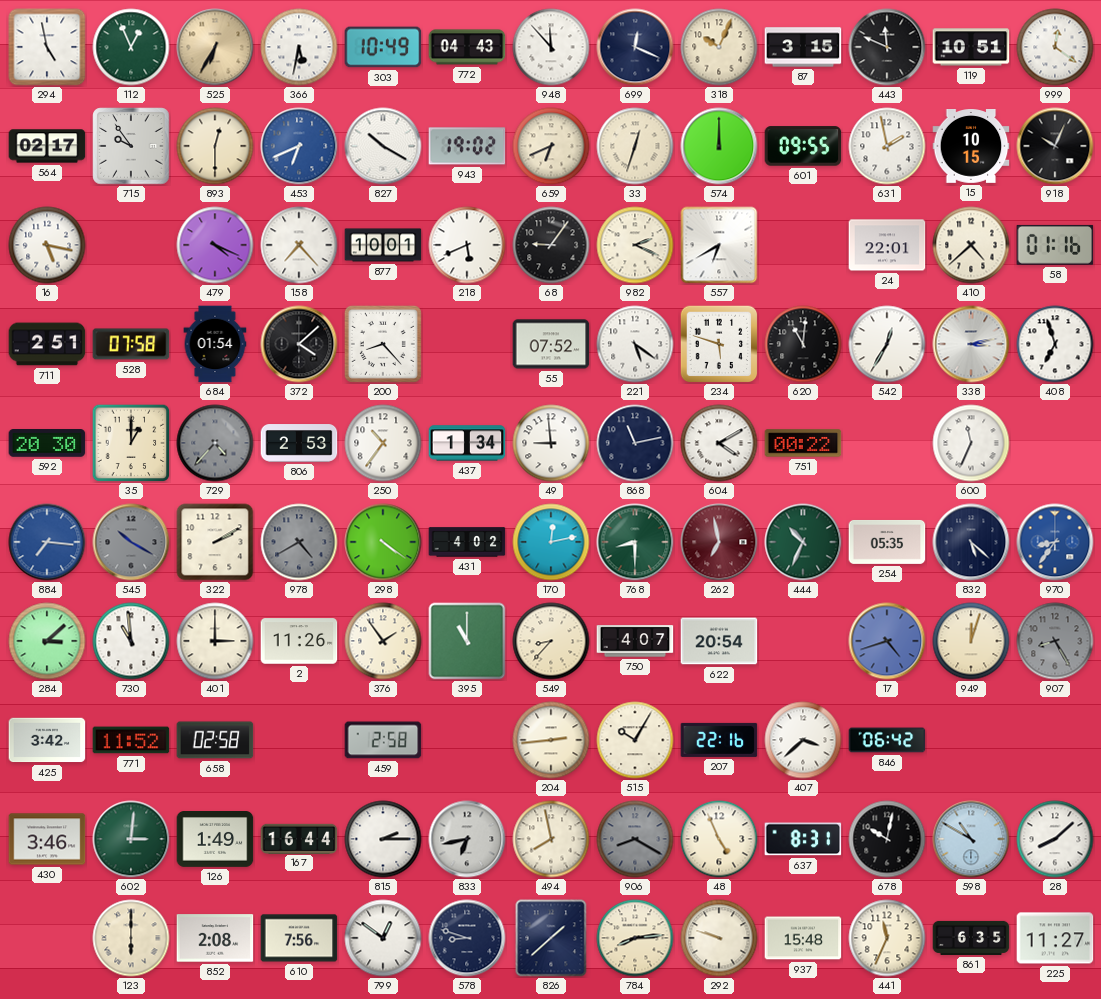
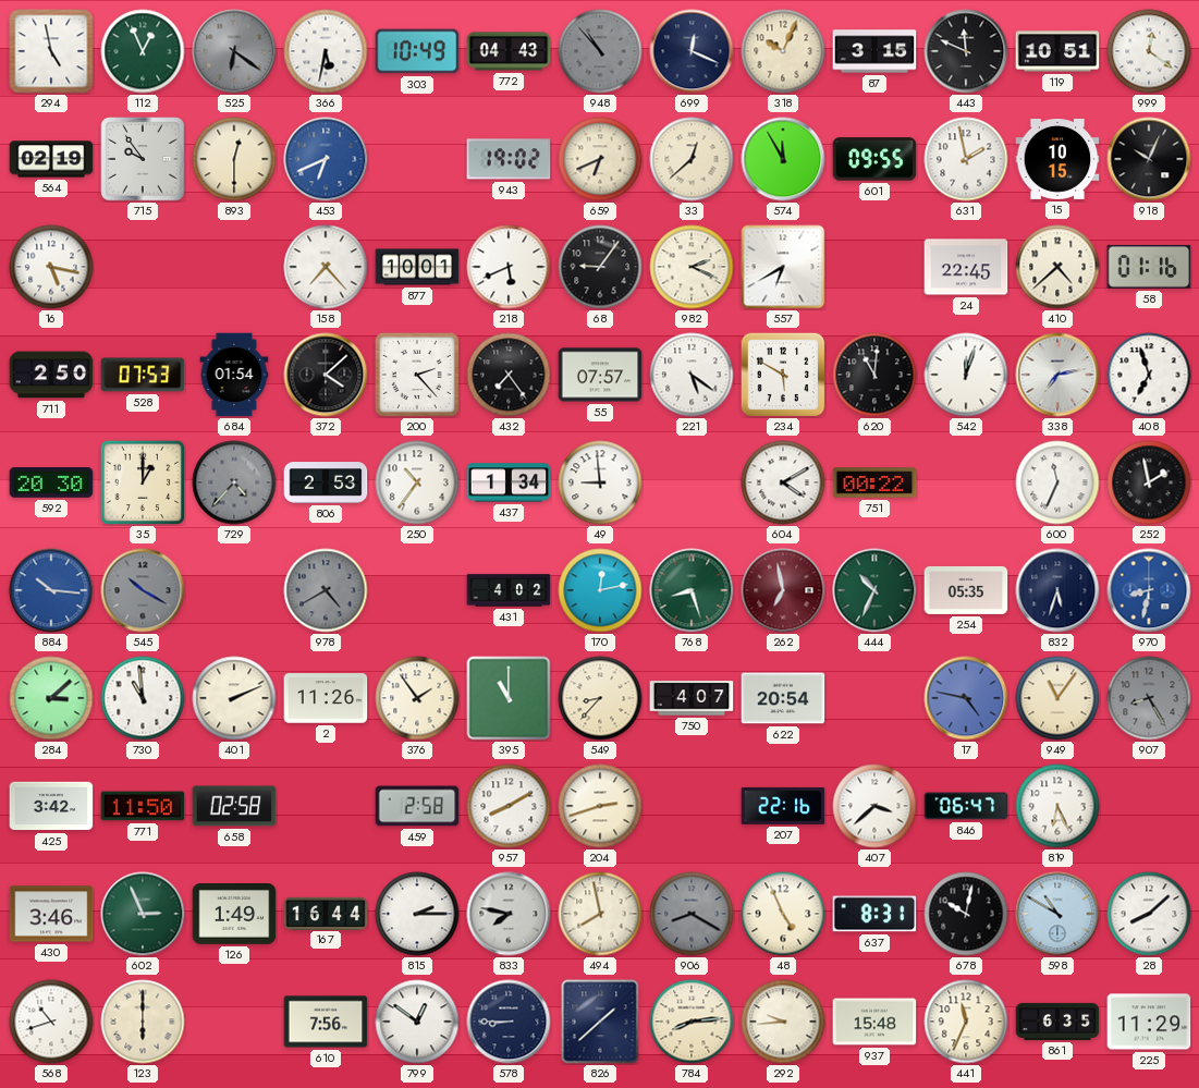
525: 6:35 -> 6:21
525 dial: champagne -> grey
948: 11:53 -> 10:53
948 dial: white -> grey
564: 02:17 -> 02:19
827: 10:20 -> none
33: 12:33 -> 12:38
574: 12:00 -> 11:55
479: 4:19 -> none
24: 22:01 -> 22:45
711: 2:51 -> 2:50
528: 07:58 -> 07:53
200: 8:23 -> 2:23
432: none -> 7:24
55: 07:52 -> 07:57
234: 5:48 -> 5:50
542: 12:35 -> 12:03
338: 3:13 -> 7:13
868: 11:13 -> none
252: none -> 1:58
884: 7:16 -> 10:16
322: 2:10 -> none
298: 4:21 -> none
768: 8:30 -> 8:27
832: 5:22 -> 5:33
970: 8:36 -> 8:32
401: 3:00 -> 2:11
17: 4:42 -> 4:47
949: 12:03 -> 11:06
771: 11:52 -> 11:50
957: none -> 8:10
204: 2:44 -> 2:42
515: 10:05 -> none
846: 06:42 -> 06:47
819: none -> 6:26
602: 3:01 -> 2:56
833: 6:43 -> 7:47
568: none -> 10:42
852: 2:08 -> none
578: 8:48 -> 8:45
292: 9:48 -> 9:44
225: 11:27 -> 11:29
